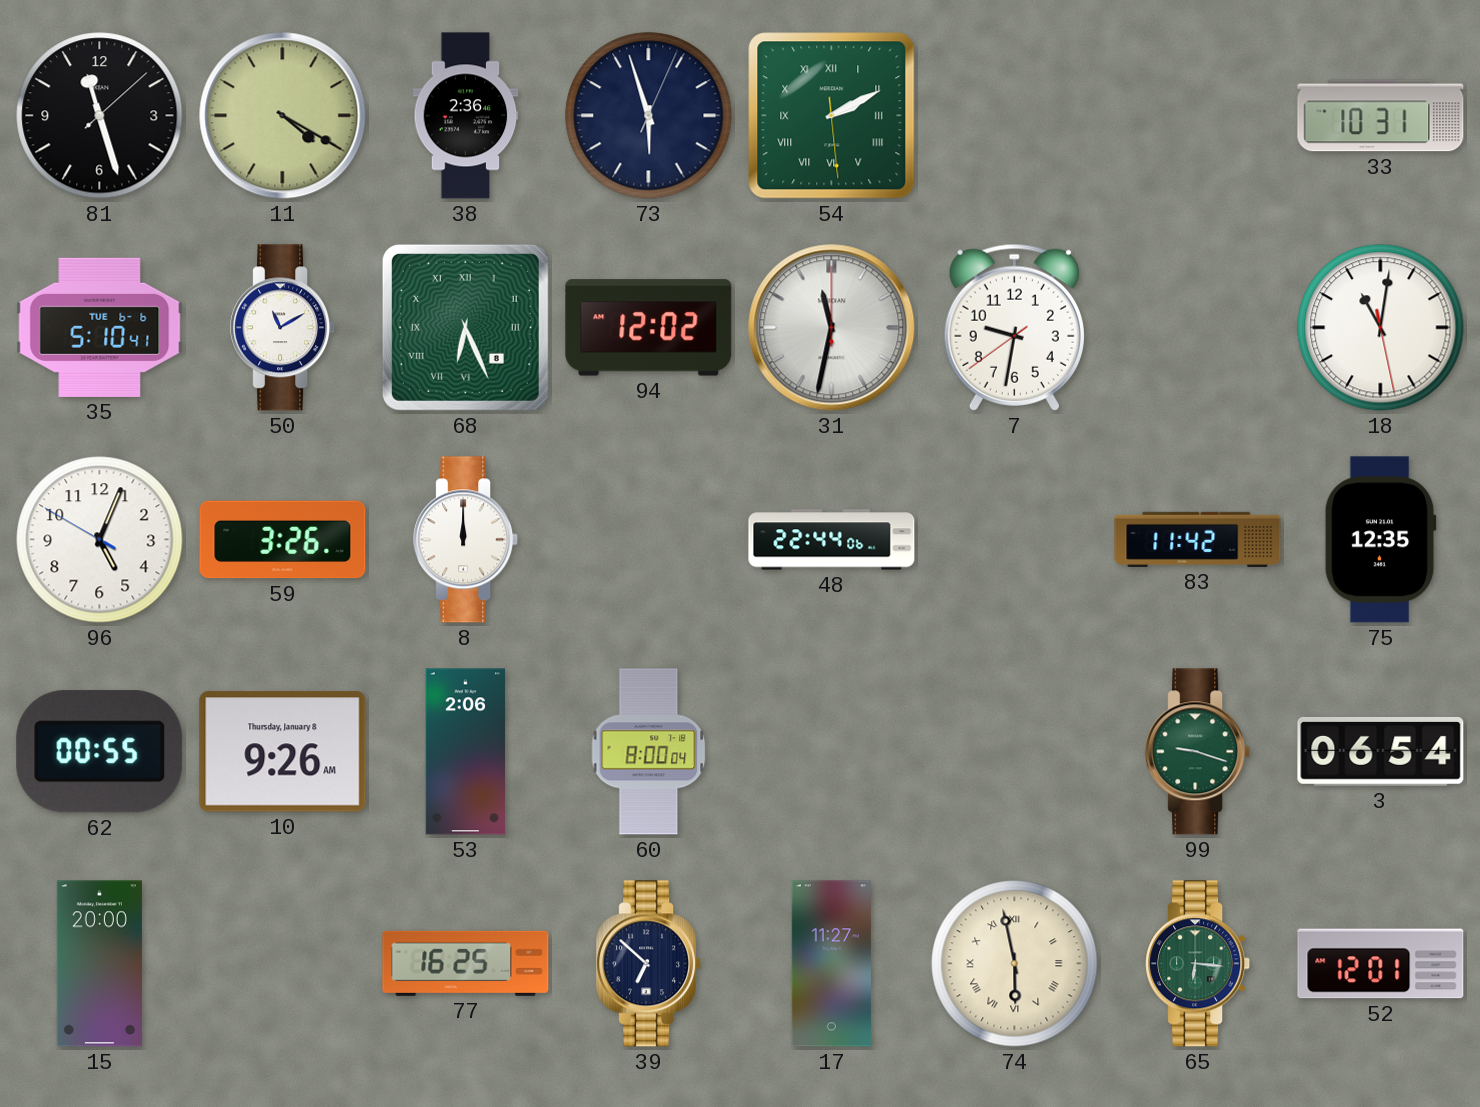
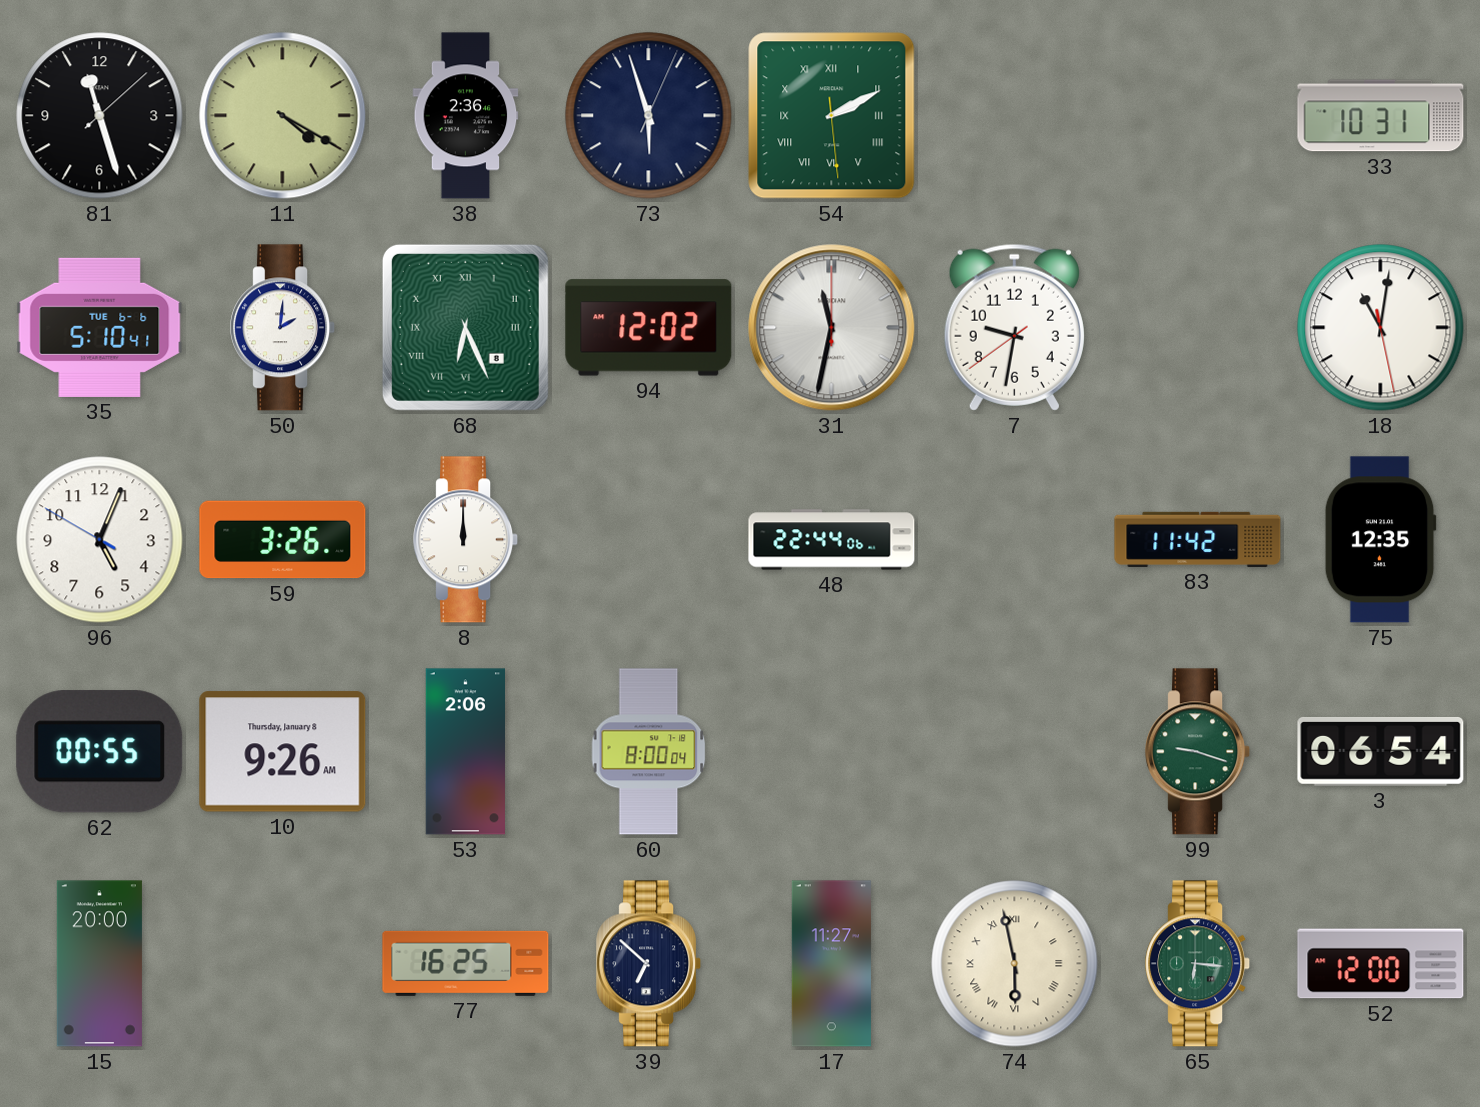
50: 11:10 -> 2:01
52: 12:01 -> 12:00
